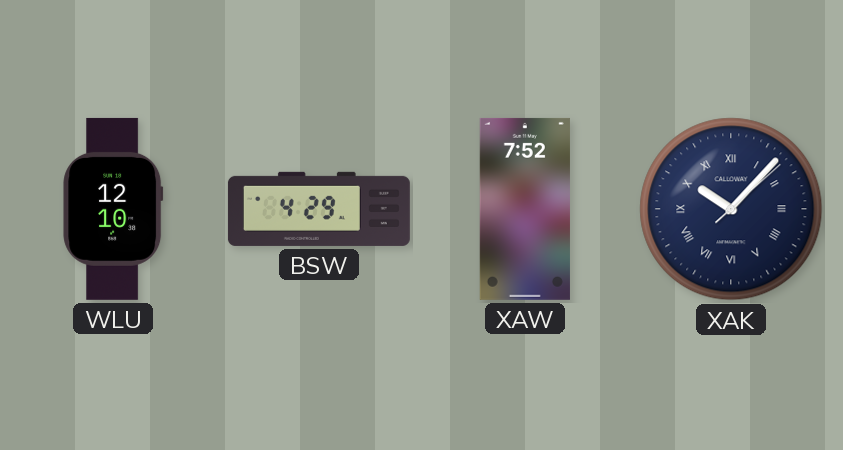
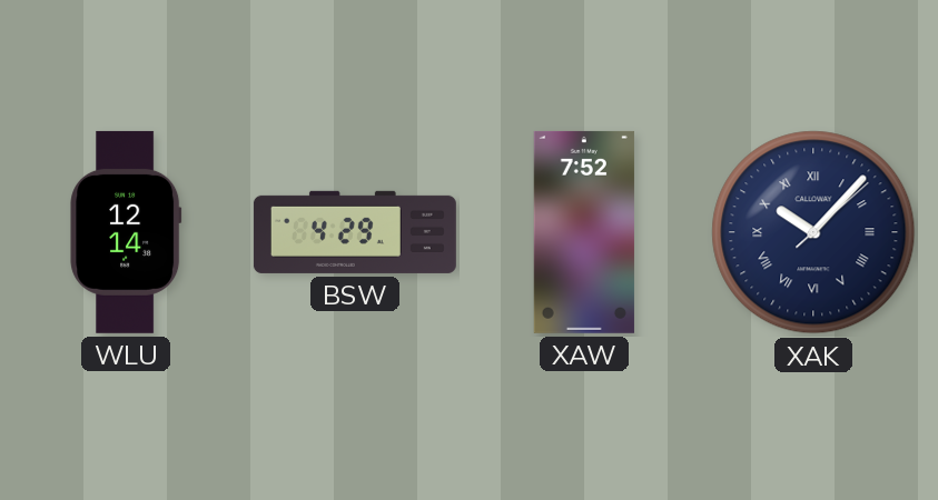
WLU: 12:10 -> 12:14
